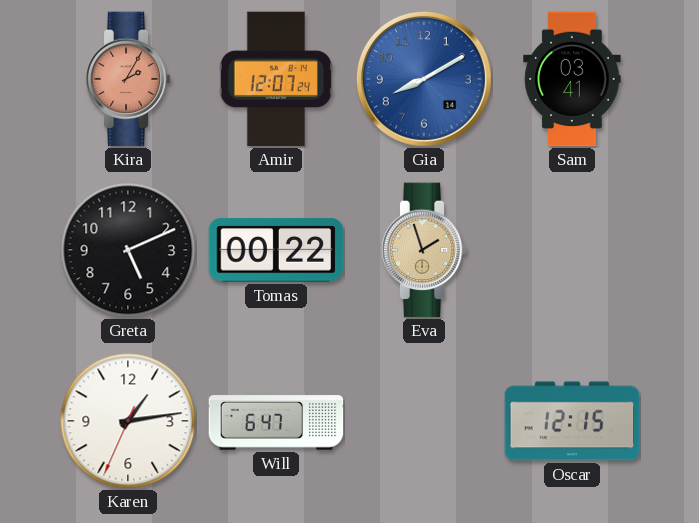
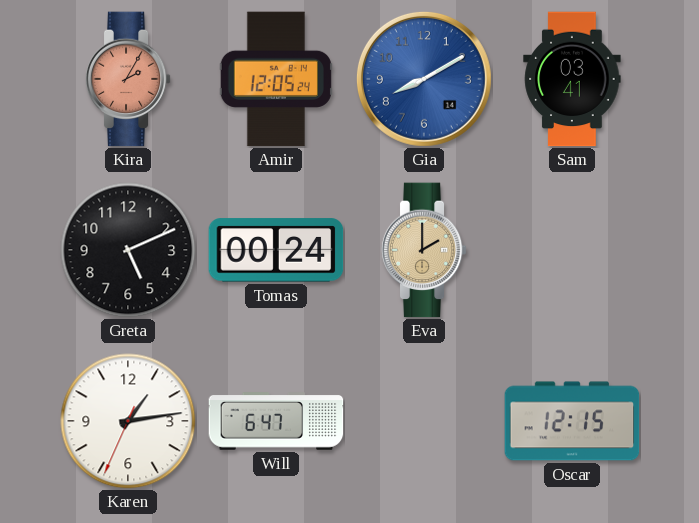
Amir: 12:07 -> 12:05
Tomas: 00:22 -> 00:24
Eva: 1:57 -> 2:00
